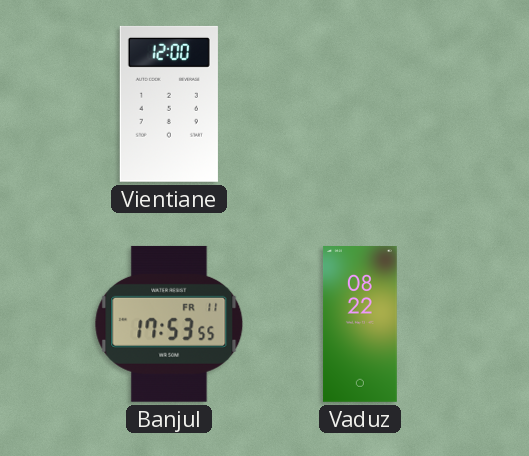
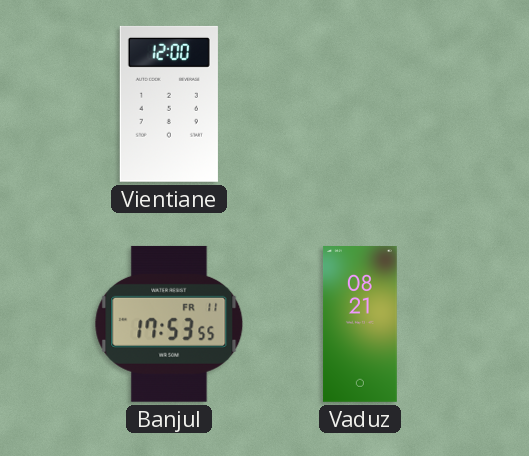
Vaduz: 08:22 -> 08:21
